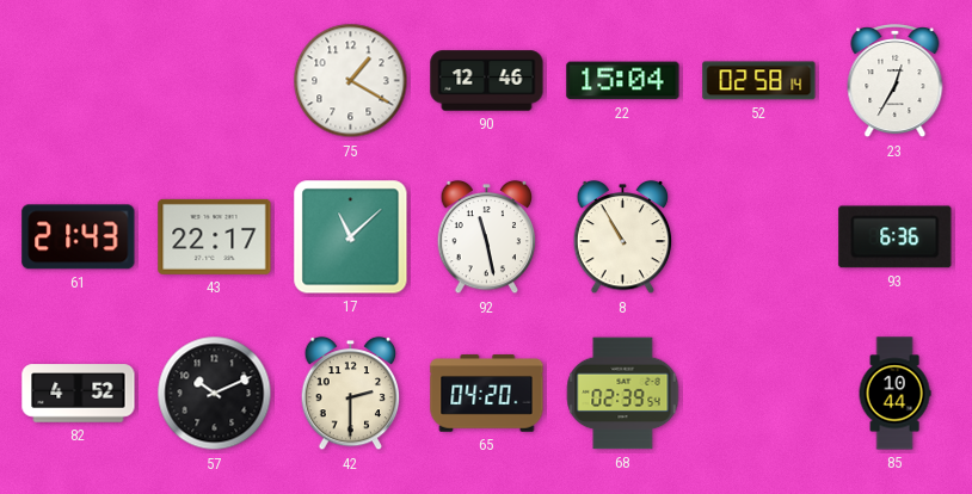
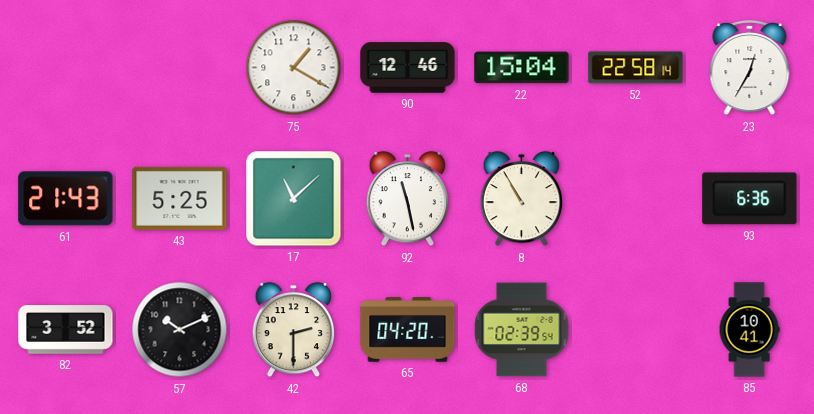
52: 02:58 -> 22:58
43: 22:17 -> 5:25
82: 4:52 -> 3:52
85: 10:44 -> 10:41
